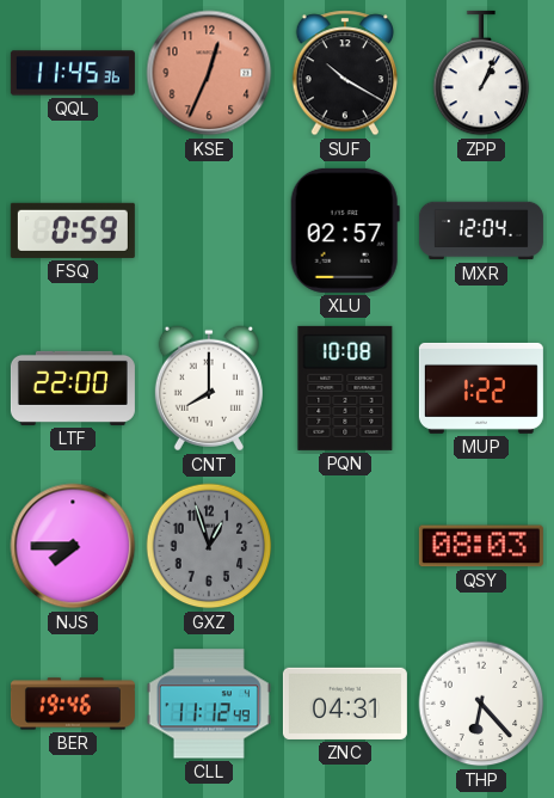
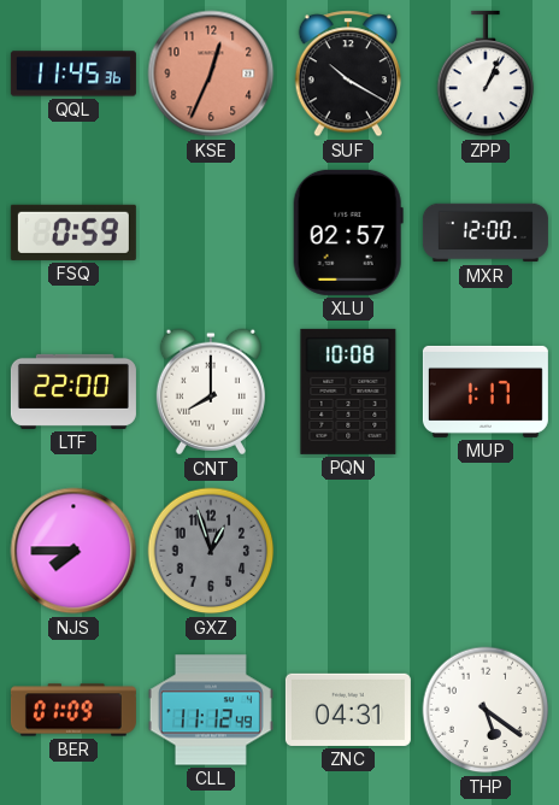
MXR: 12:04 -> 12:00
MUP: 1:22 -> 1:17
QSY: 08:03 -> none
BER: 19:46 -> 01:09
THP: 6:23 -> 5:21
